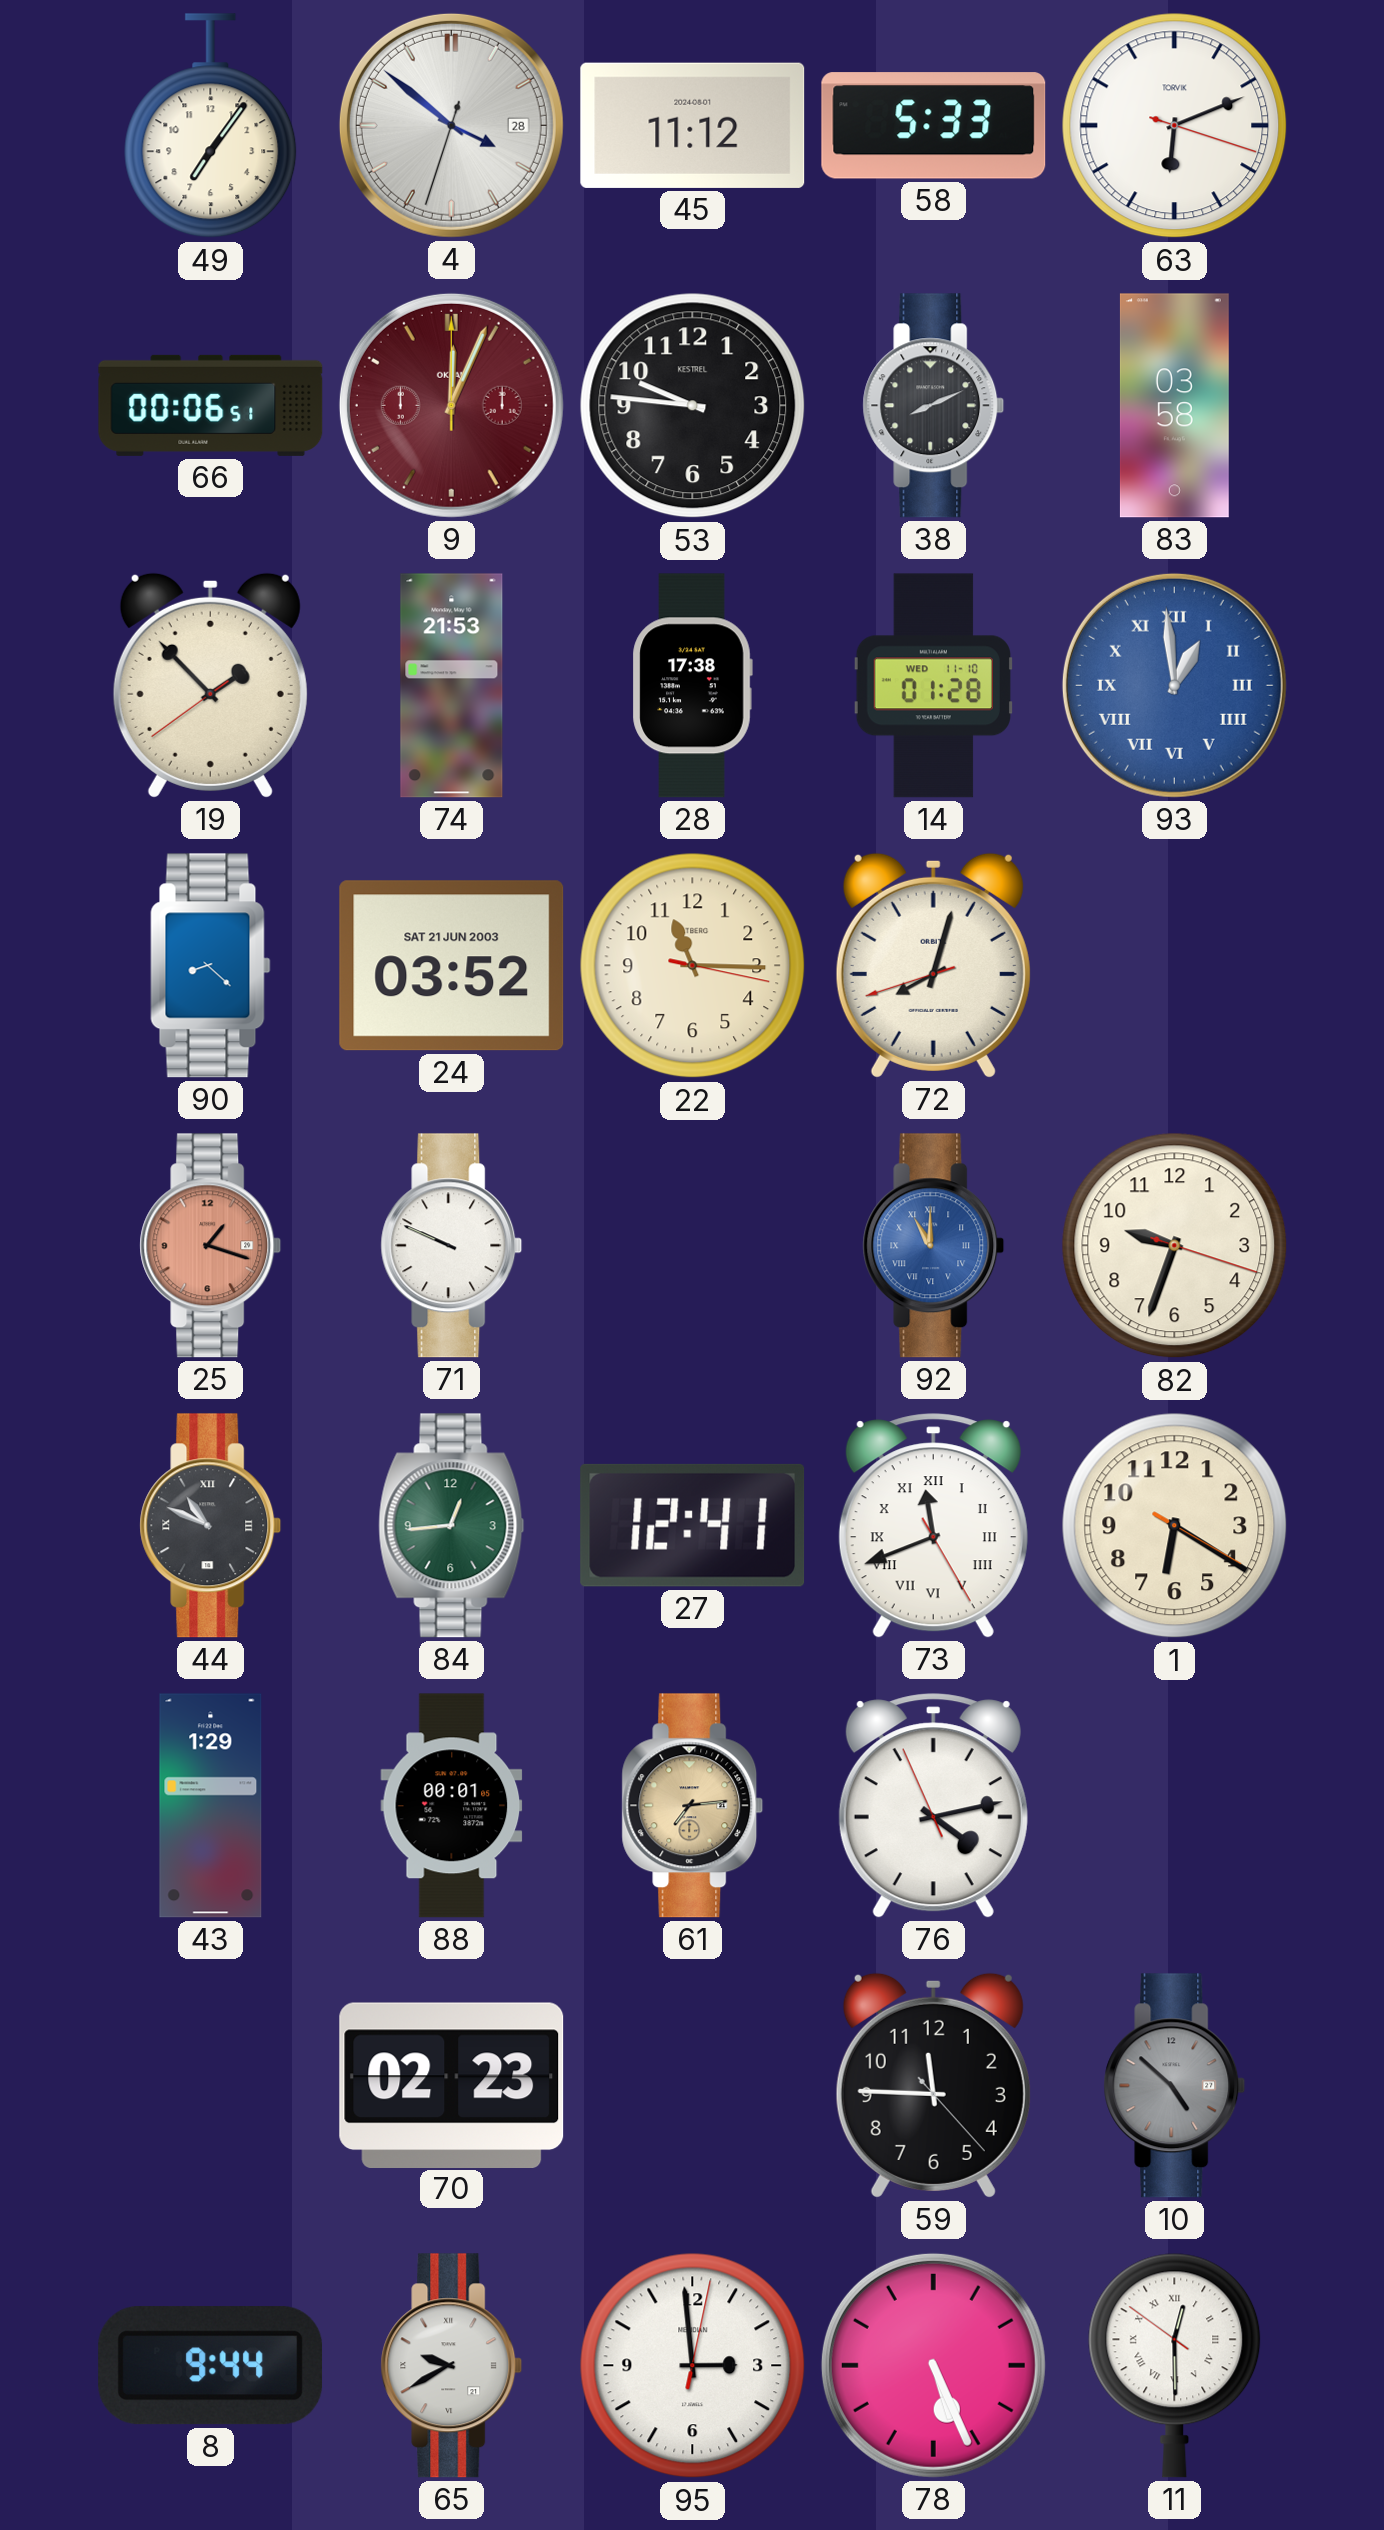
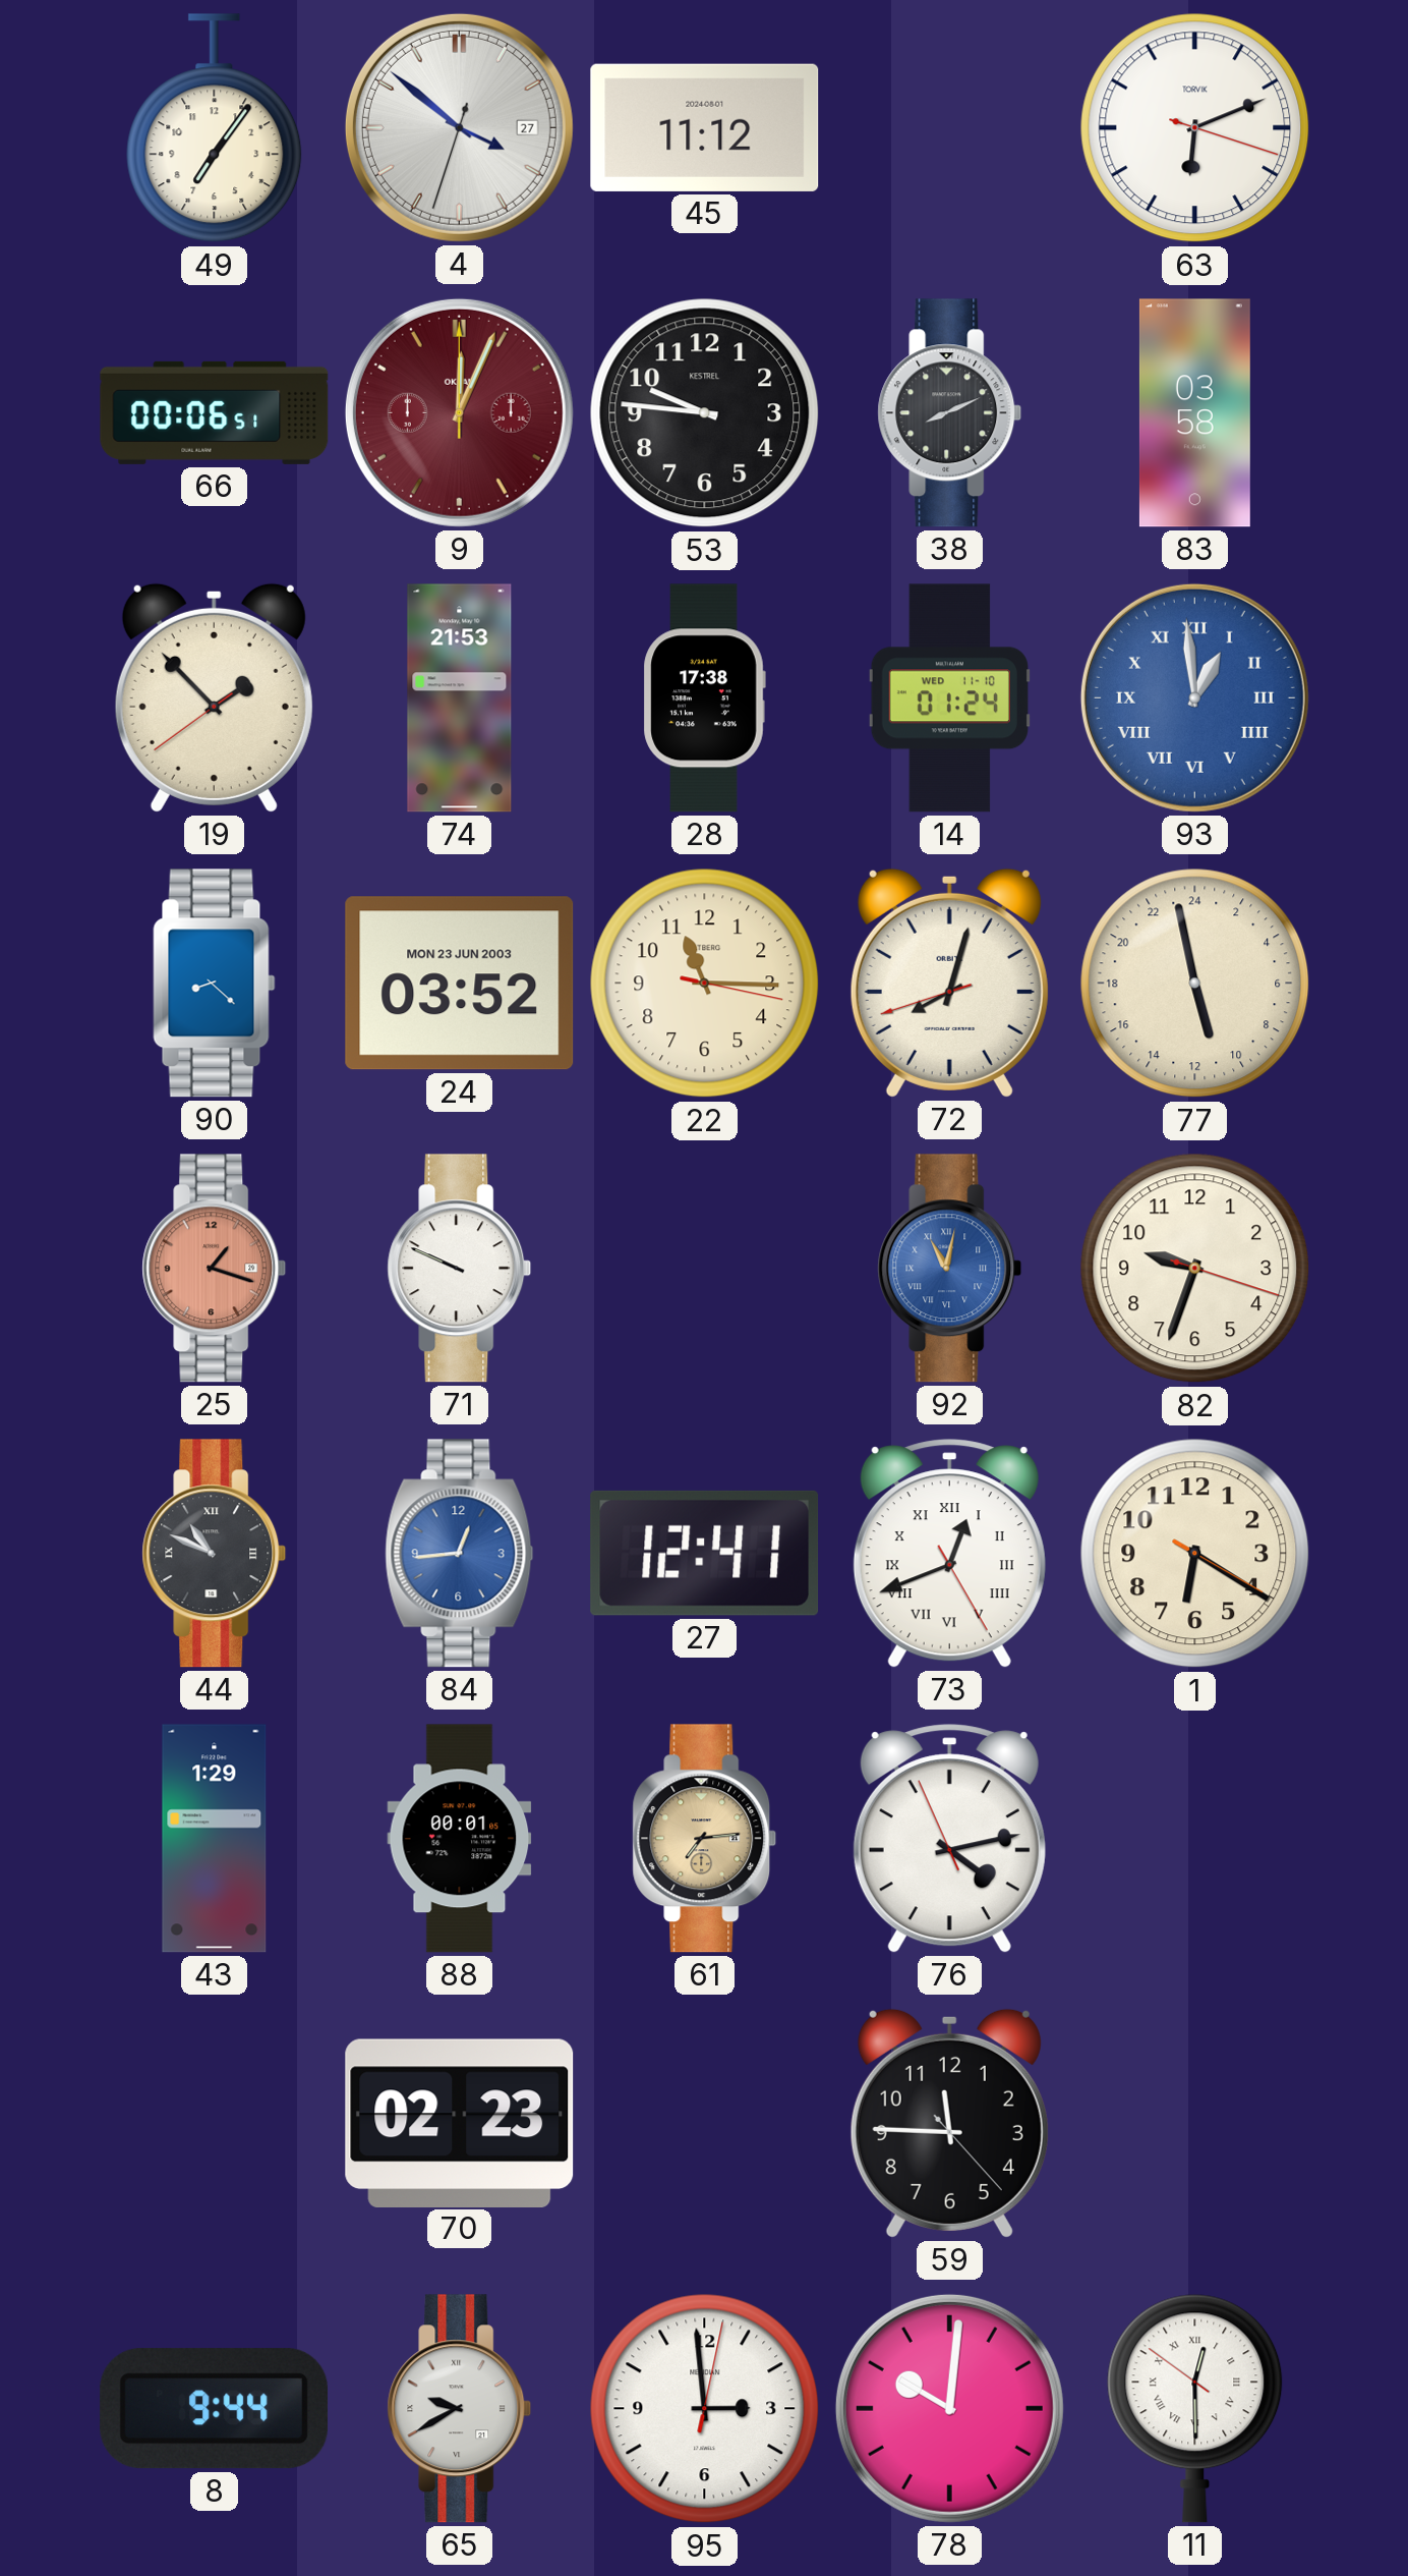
4 date: 28 -> 27
58: 5:33 -> none
14: 01:28 -> 01:24
24 date: SAT 21 JUN 2003 -> MON 23 JUN 2003
77: none -> 10:58
92: 11:00 -> 11:02
84 dial: green -> blue
73: 11:41 -> 12:41
10: 4:52 -> none
78: 5:26 -> 10:01
